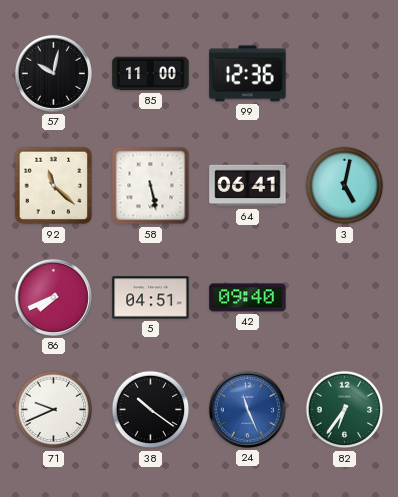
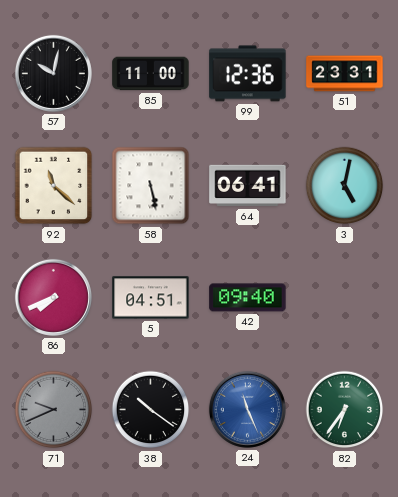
51: none -> 23:31
71 dial: white -> grey
